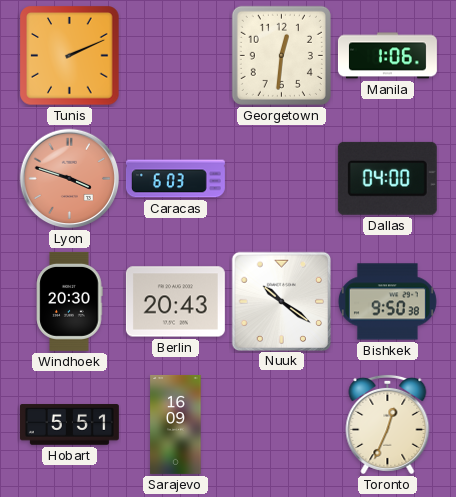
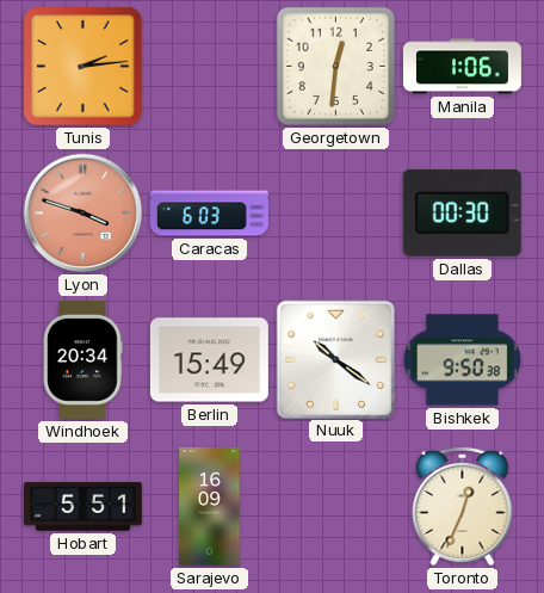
Tunis: 2:11 -> 2:14
Dallas: 04:00 -> 00:30
Windhoek: 20:30 -> 20:34
Berlin: 20:43 -> 15:49
